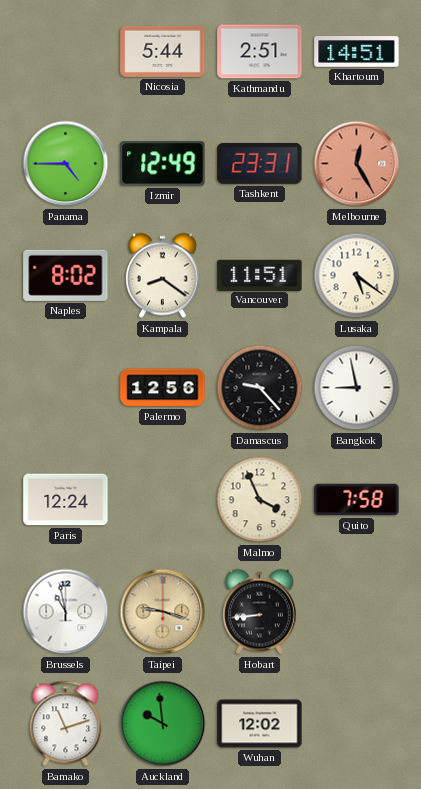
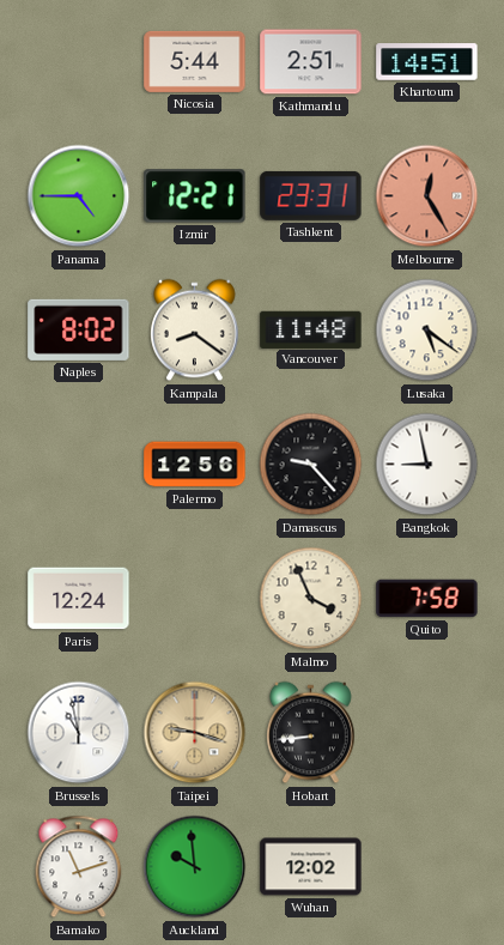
Izmir: 12:49 -> 12:21
Vancouver: 11:51 -> 11:48
